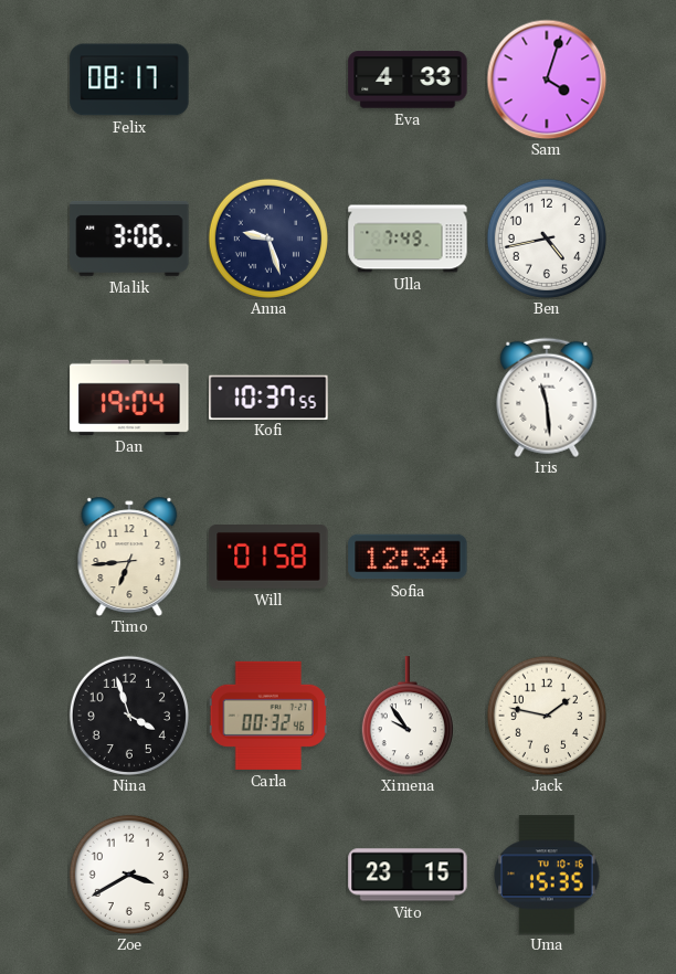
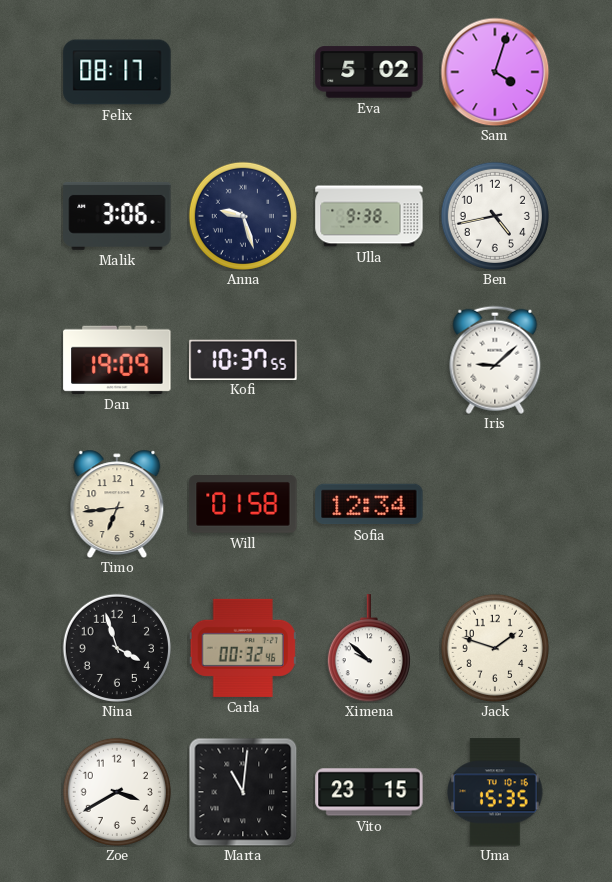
Eva: 4:33 -> 5:02
Ulla: 7:49 -> 9:38
Dan: 19:04 -> 19:09
Iris: 11:29 -> 9:08
Ximena: 9:54 -> 9:52
Jack: 1:47 -> 1:48
Marta: none -> 11:01
